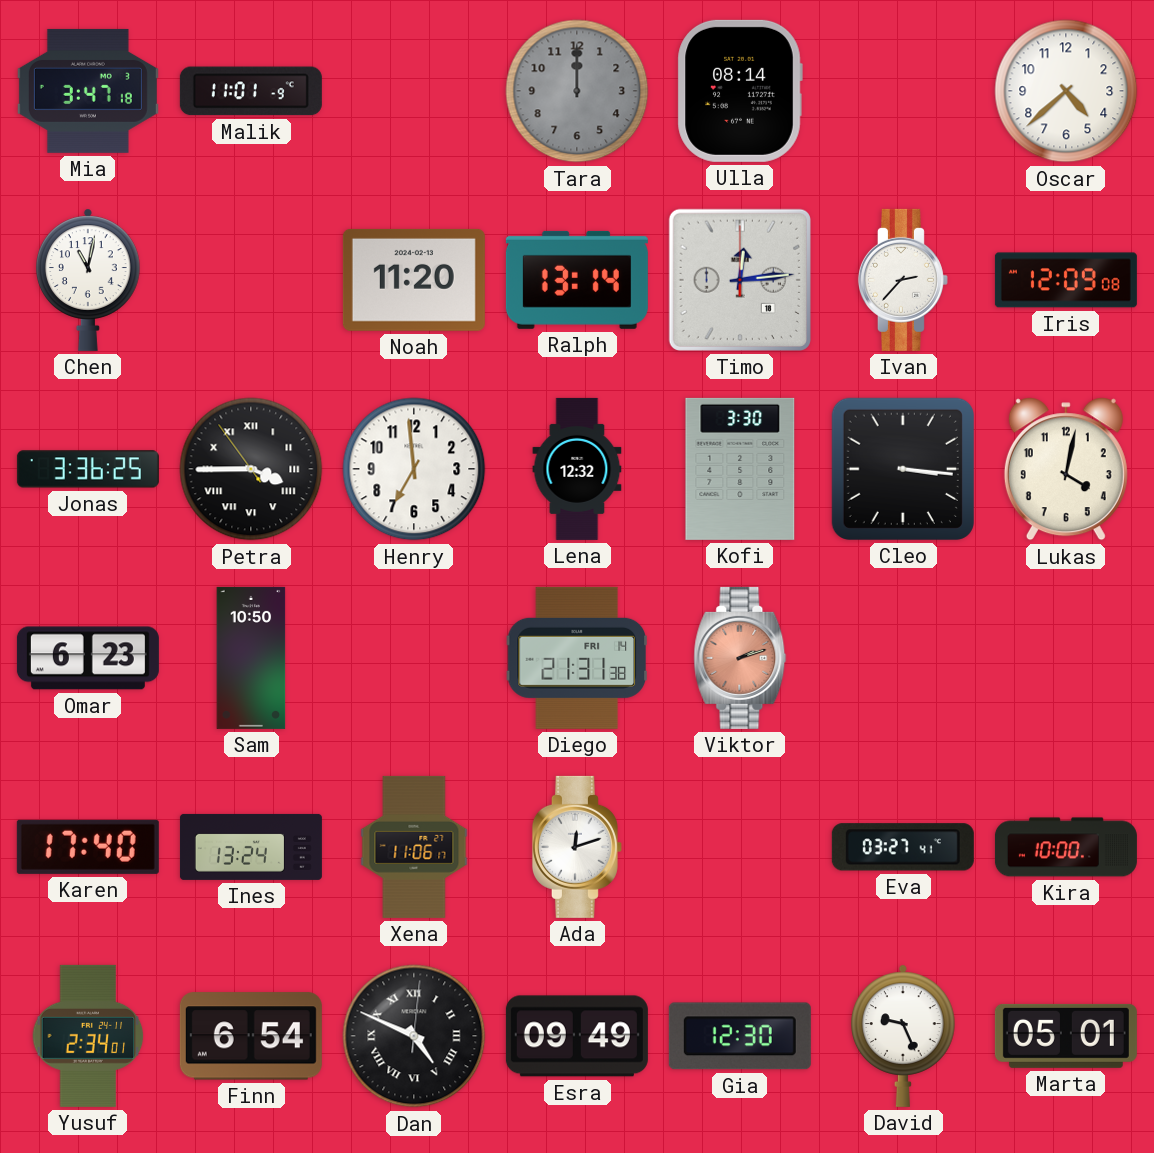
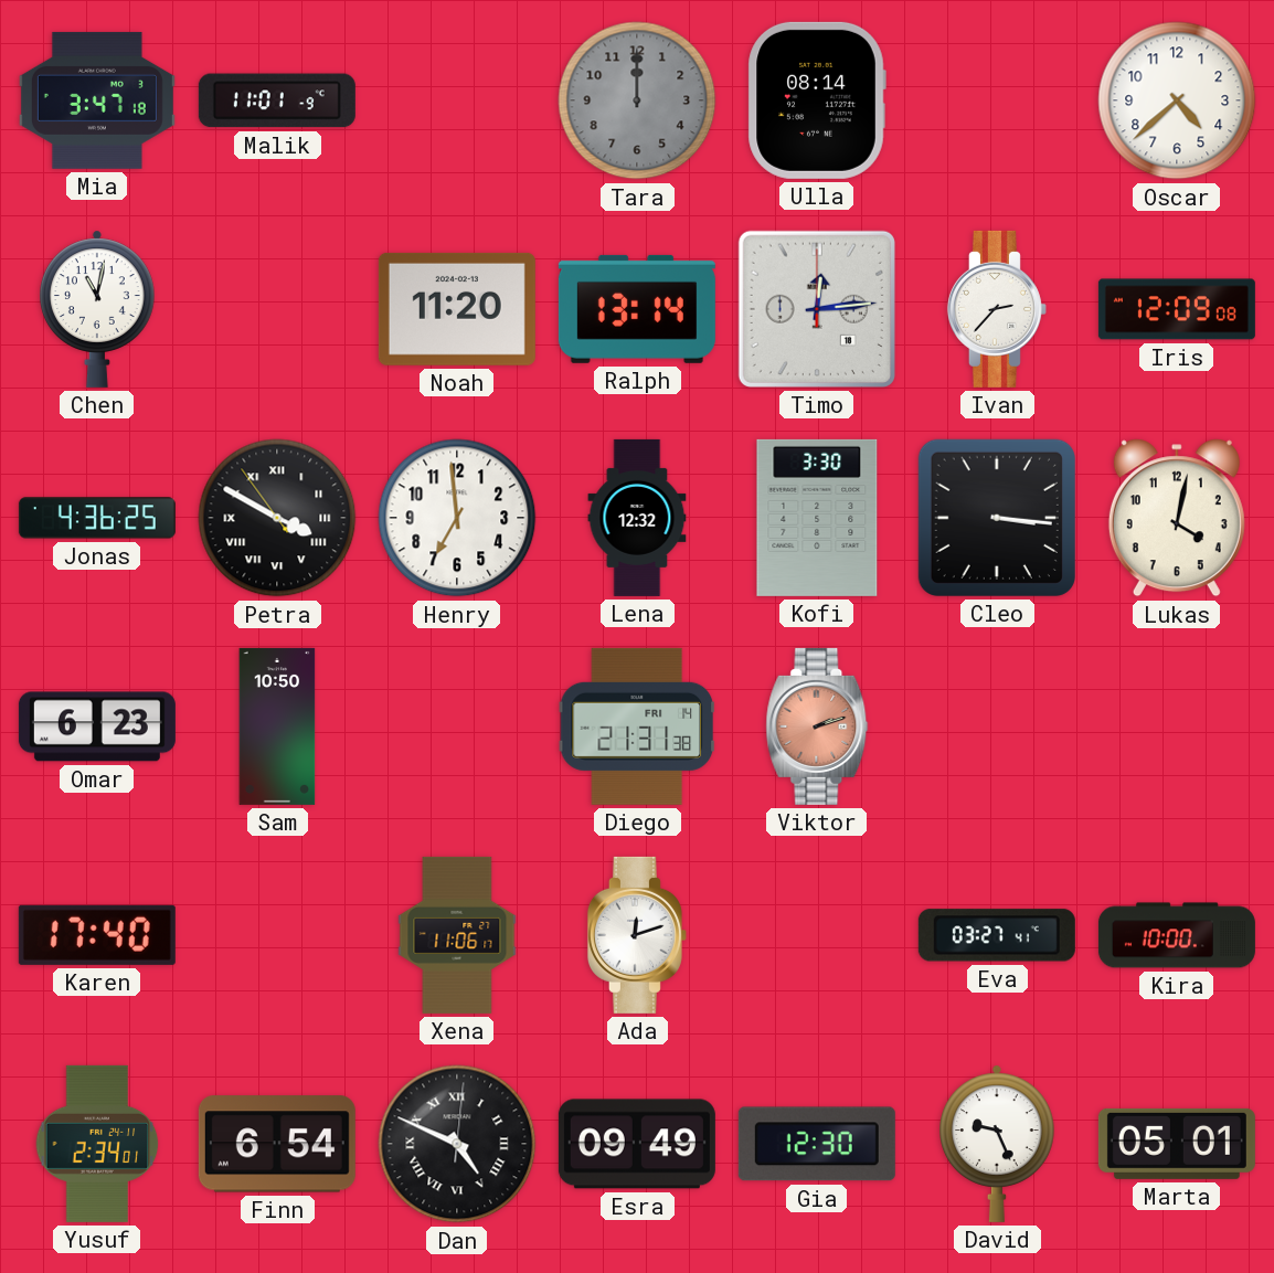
Jonas: 3:36 -> 4:36
Petra: 3:44 -> 3:49
Ines: 13:24 -> none
